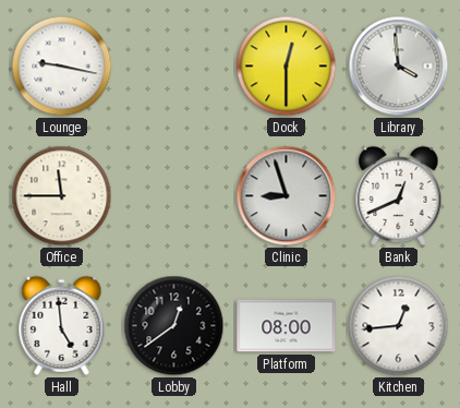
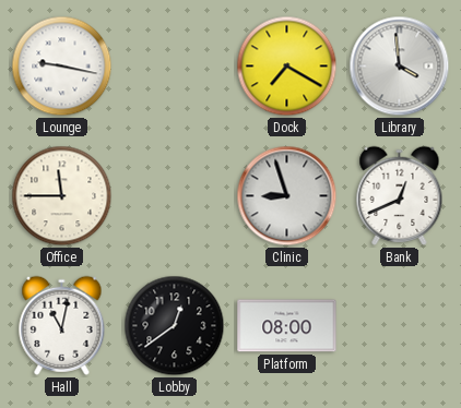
Dock: 12:30 -> 7:20
Hall: 4:59 -> 11:02
Kitchen: 12:44 -> none
